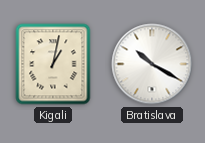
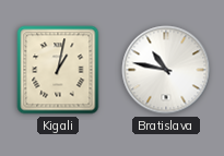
Bratislava: 10:20 -> 10:47
